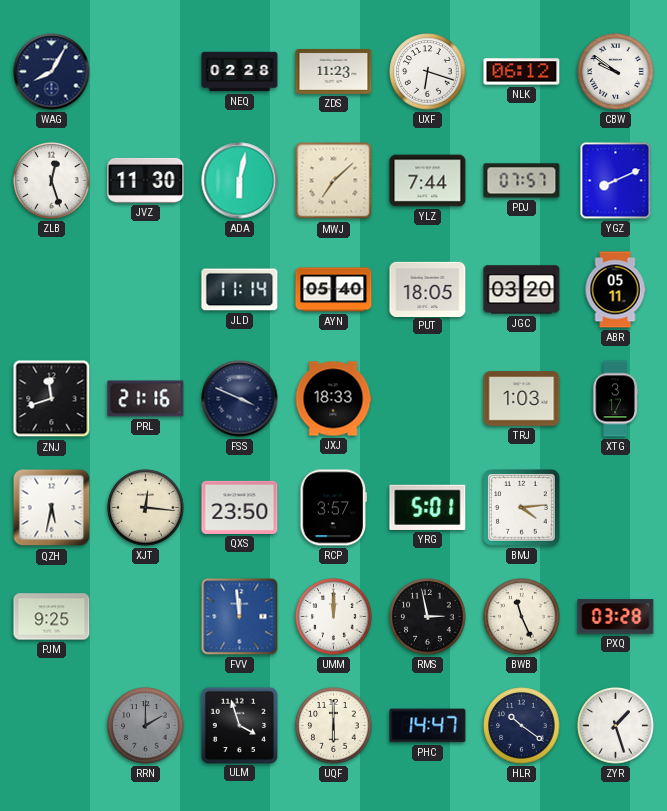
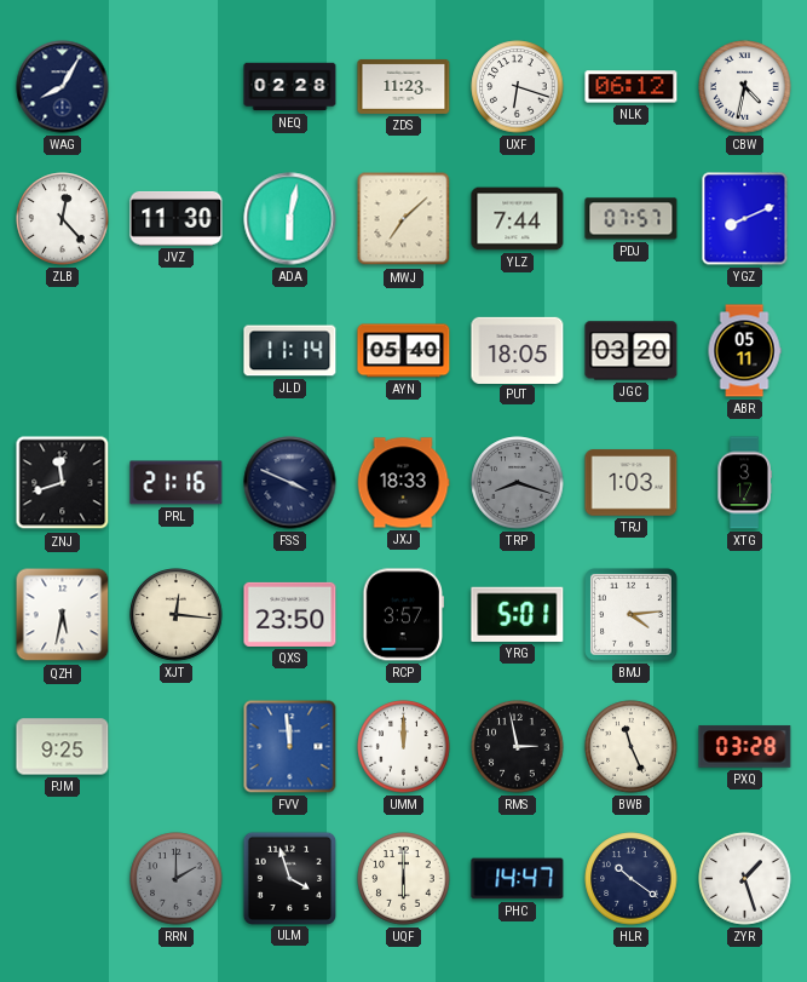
CBW: 9:51 -> 4:32
ZLB: 12:27 -> 12:23
TRP: none -> 8:18
